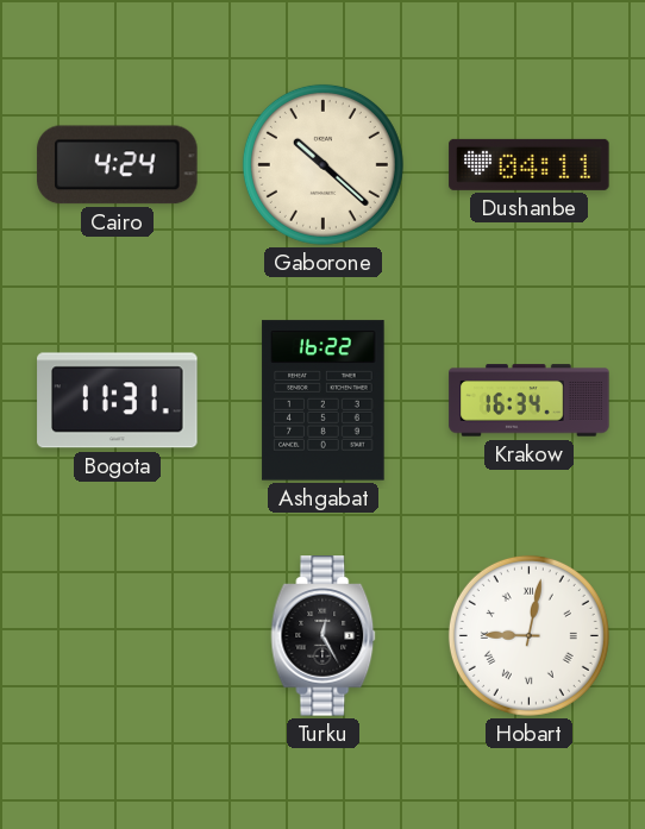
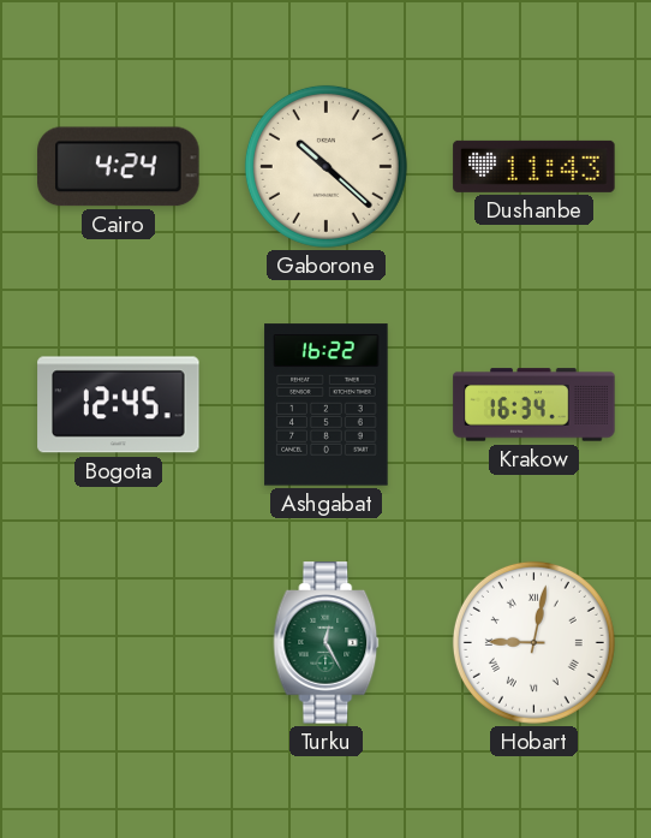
Dushanbe: 04:11 -> 11:43
Bogota: 11:31 -> 12:45
Turku dial: black -> green
